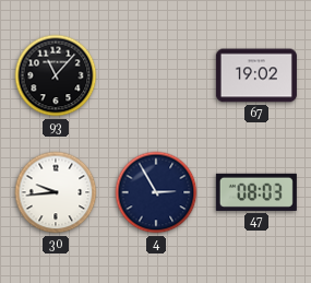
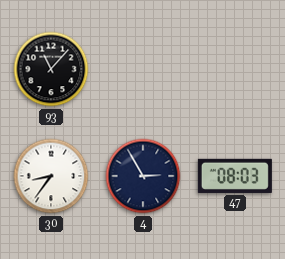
67: 19:02 -> none
30: 9:44 -> 8:36
